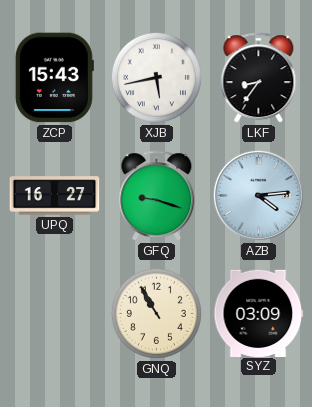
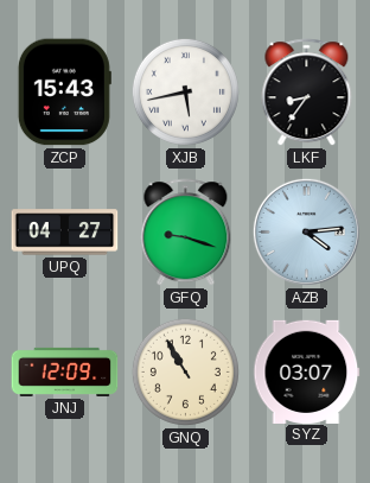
UPQ: 16:27 -> 04:27
JNJ: none -> 12:09
SYZ: 03:09 -> 03:07
